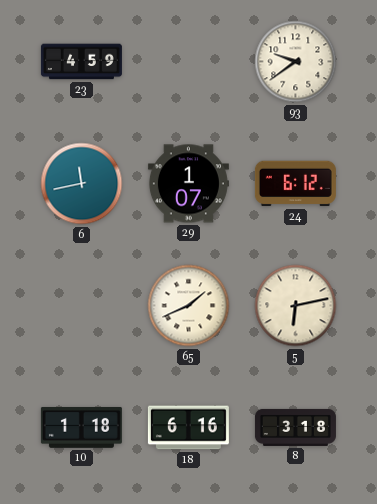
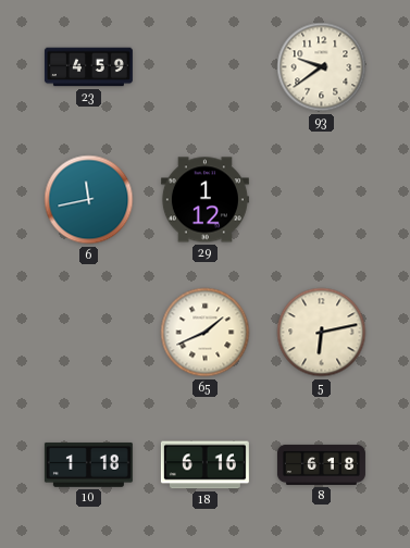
29: 1:07 -> 1:12
24: 6:12 -> none
8: 3:18 -> 6:18
